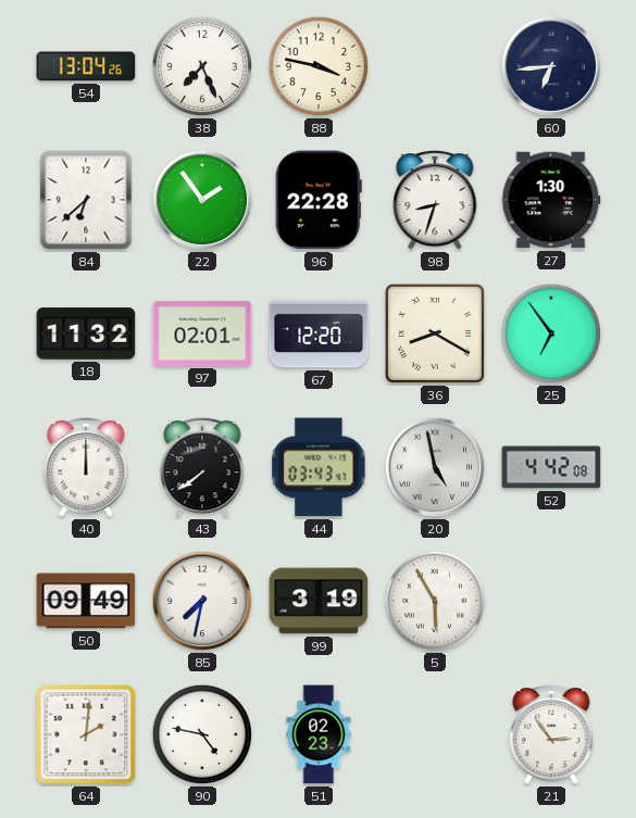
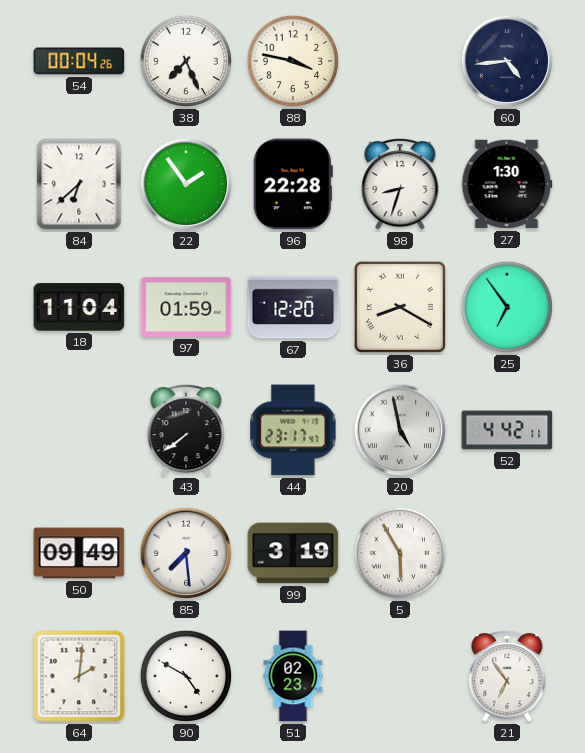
54: 13:04 -> 00:04
60: 6:44 -> 4:44
18: 11:32 -> 11:04
97: 02:01 -> 01:59
40: 12:00 -> none
44: 03:43 -> 23:17
52: 4:42:08 -> 4:42:11
85: 7:32 -> 7:29
90: 4:47 -> 4:50
21: 2:54 -> 6:54
